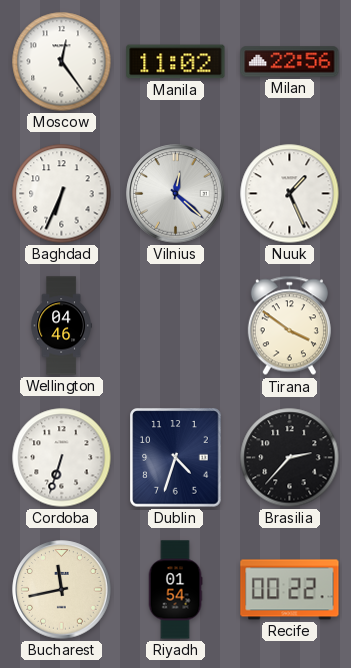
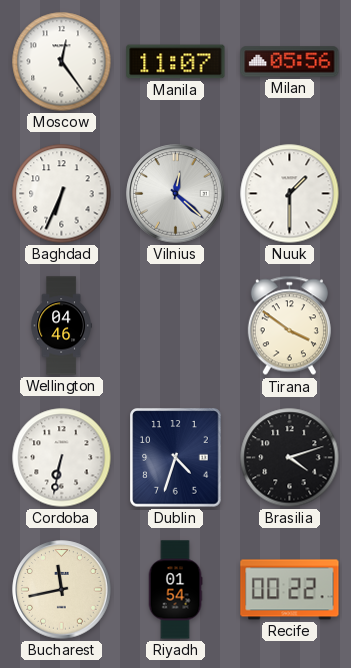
Manila: 11:02 -> 11:07
Milan: 22:56 -> 05:56
Nuuk: 1:26 -> 1:30
Cordoba: 6:33 -> 6:32
Brasilia: 2:37 -> 4:12
